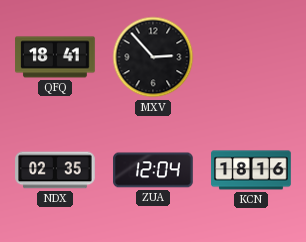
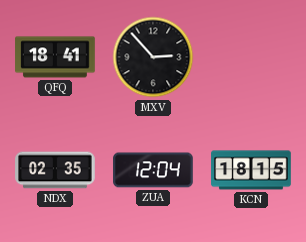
KCN: 18:16 -> 18:15
